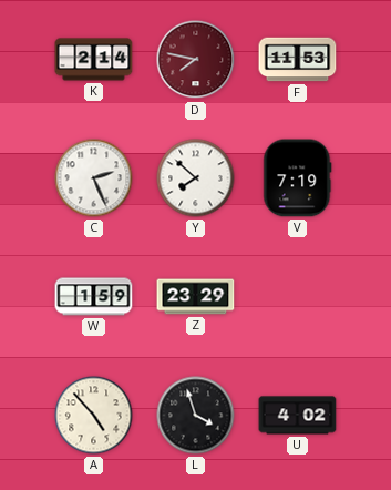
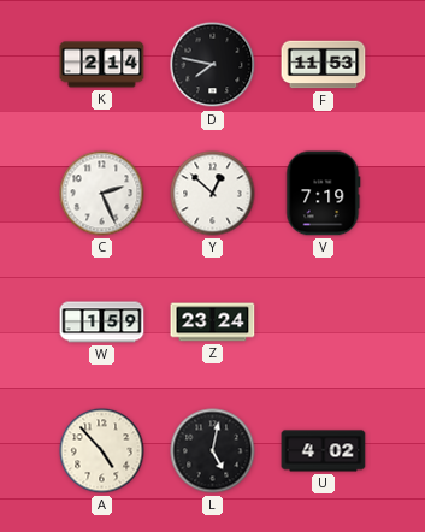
D dial: burgundy -> black
Y: 7:52 -> 12:52
Z: 23:29 -> 23:24
L: 3:57 -> 5:02
